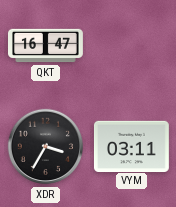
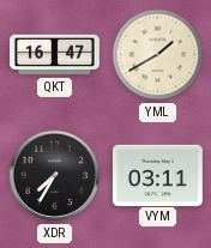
YML: none -> 1:40
XDR: 3:35 -> 7:35
